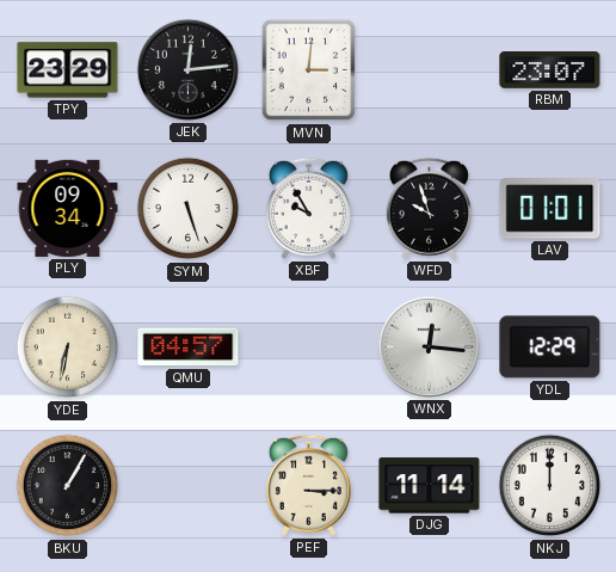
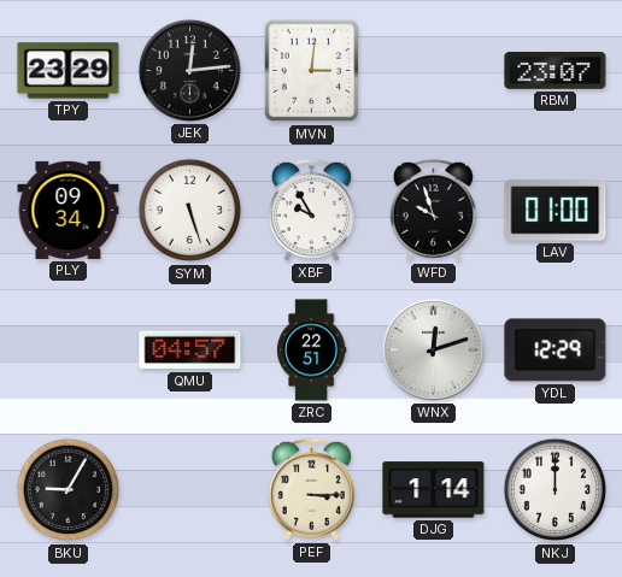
LAV: 01:01 -> 01:00
YDE: 6:32 -> none
ZRC: none -> 22:51
WNX: 12:16 -> 12:12
BKU: 1:05 -> 9:05
DJG: 11:14 -> 1:14
